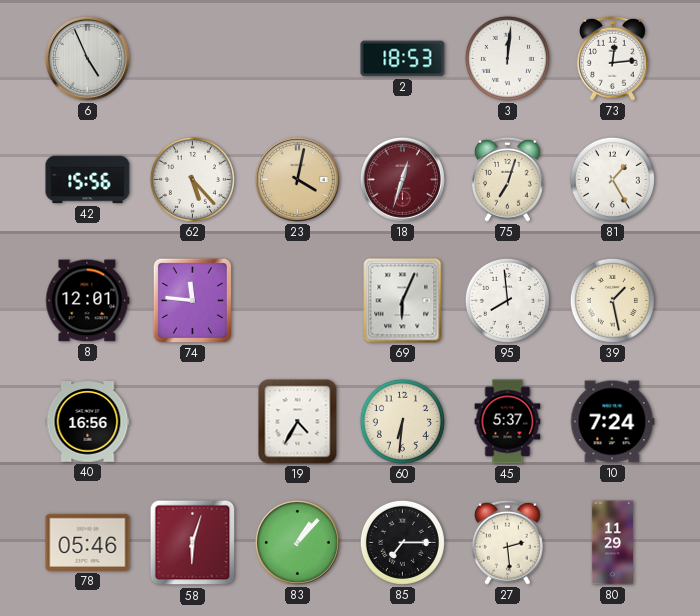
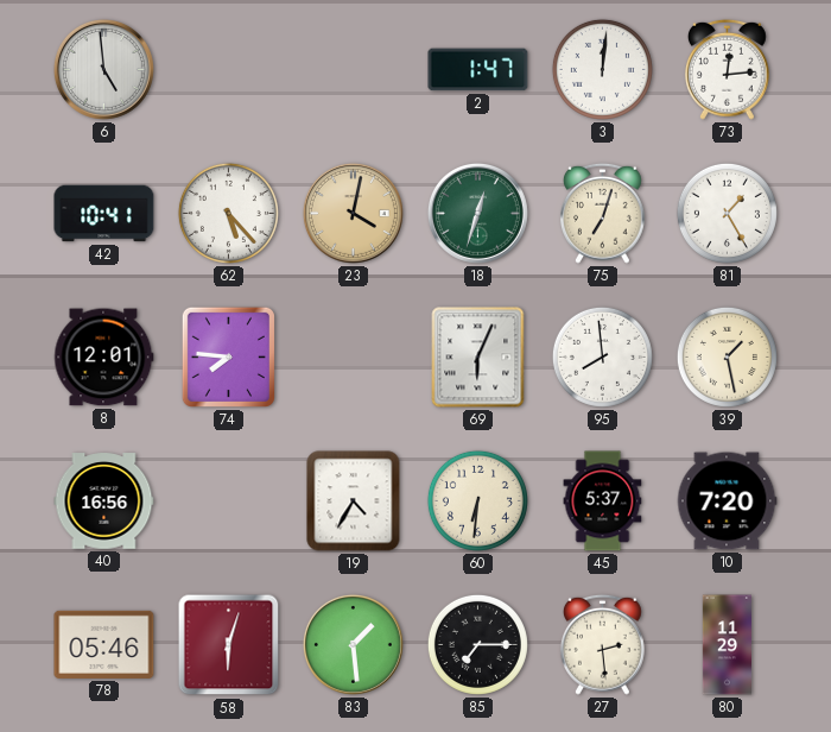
6: 4:56 -> 4:59
2: 18:53 -> 1:47
42: 15:56 -> 10:41
18 dial: burgundy -> green
74: 11:46 -> 7:46
10: 7:24 -> 7:20
83: 1:07 -> 1:29
